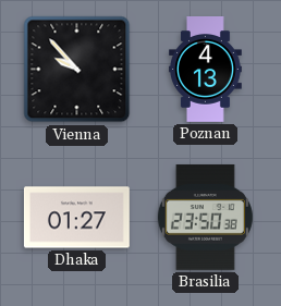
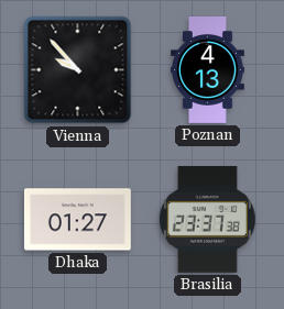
Brasilia: 23:50 -> 23:37
